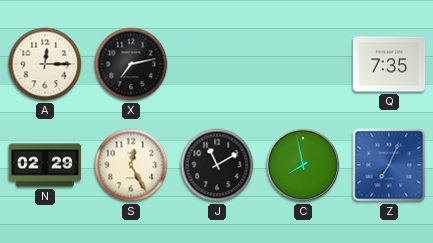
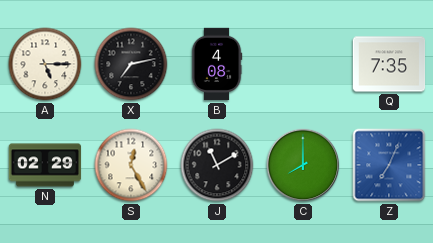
A: 12:15 -> 5:15
B: none -> 4:08
C: 7:58 -> 8:00
